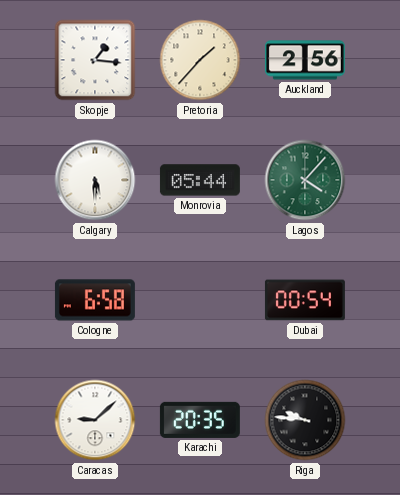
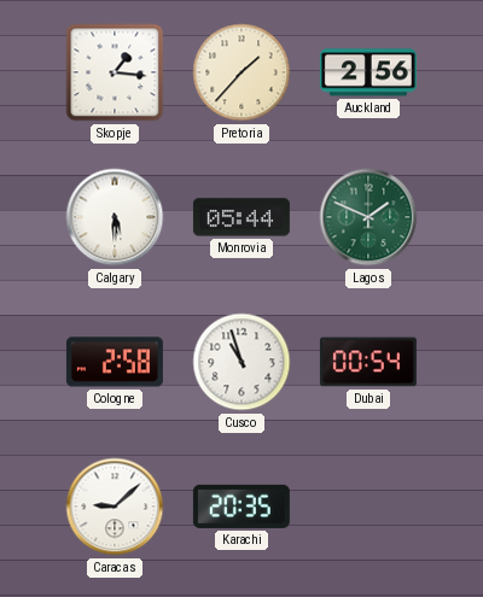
Lagos: 4:07 -> 1:49
Cologne: 6:58 -> 2:58
Cusco: none -> 10:57
Riga: 9:46 -> none
